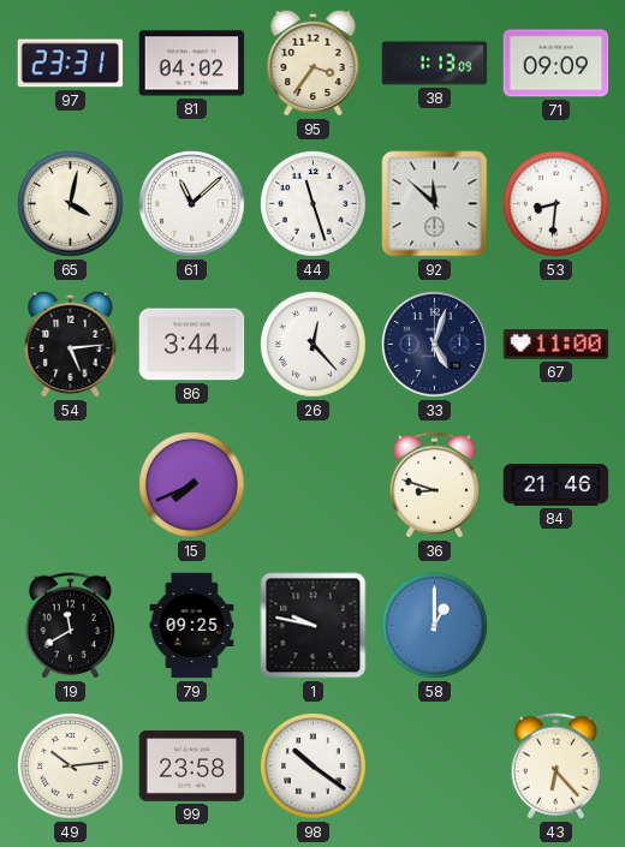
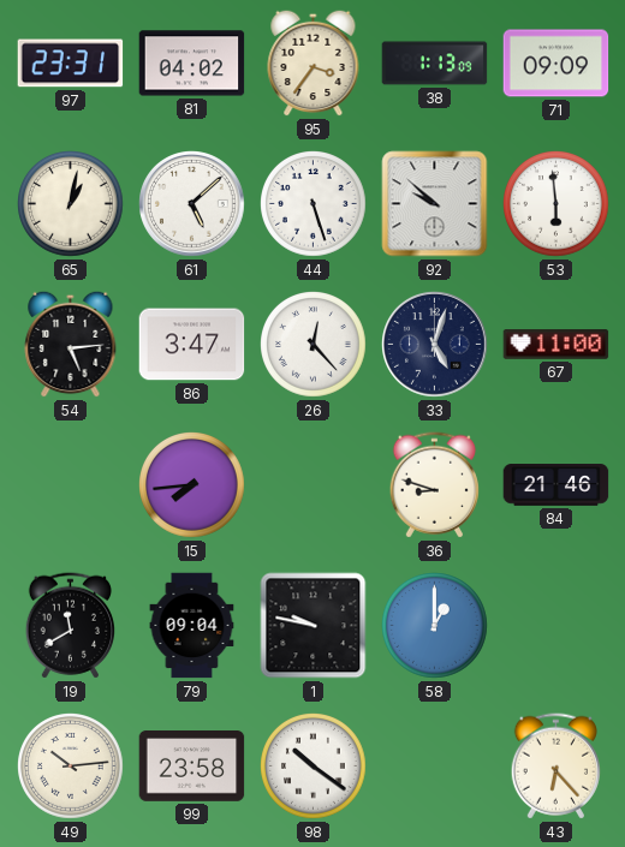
65: 4:02 -> 1:02
61: 11:08 -> 5:08
44: 11:27 -> 5:27
92: 11:52 -> 9:52
53: 8:31 -> 5:59
86: 3:44 -> 3:47
15: 7:41 -> 7:44
79: 09:25 -> 09:04
